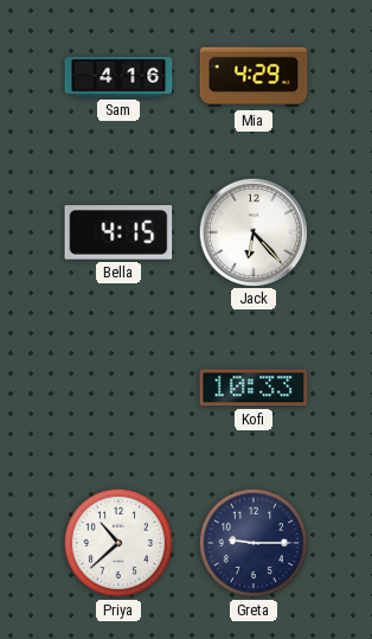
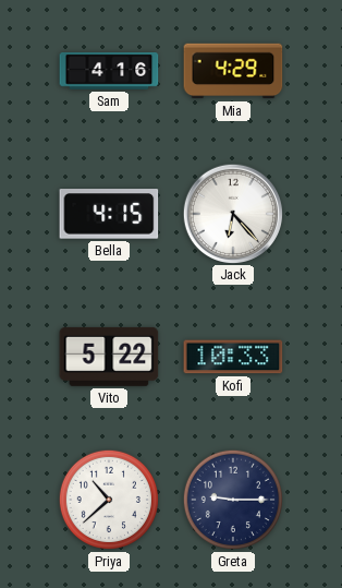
Vito: none -> 5:22
